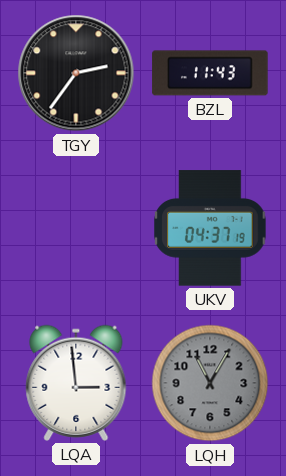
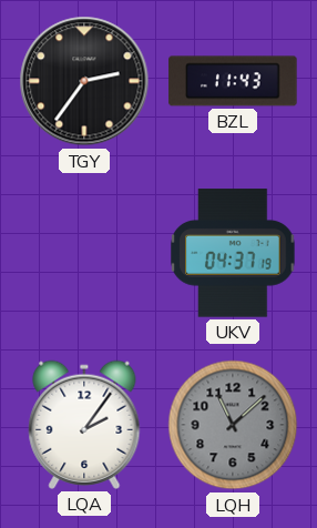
LQA: 2:59 -> 2:06
LQH: 11:05 -> 11:08
